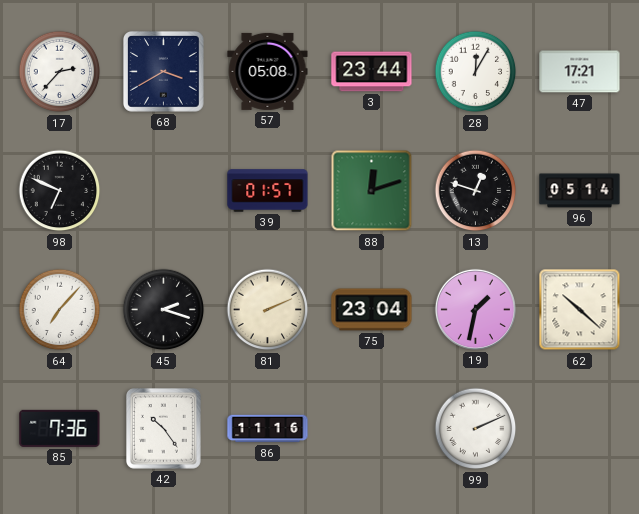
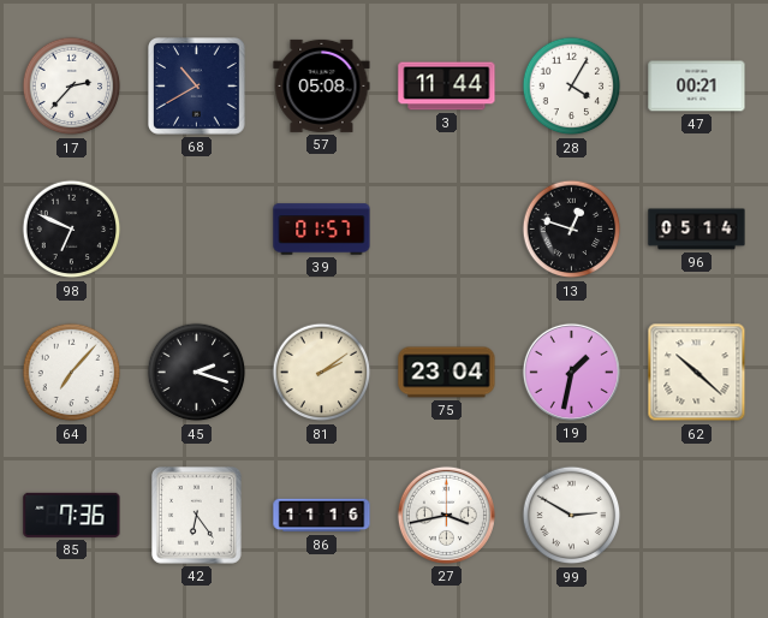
68: 3:40 -> 10:40
3: 23:44 -> 11:44
28: 12:05 -> 4:05
47: 17:21 -> 00:21
88: 12:12 -> none
81: 2:11 -> 2:09
42: 10:24 -> 6:24
27: none -> 3:43
99: 2:11 -> 2:50
